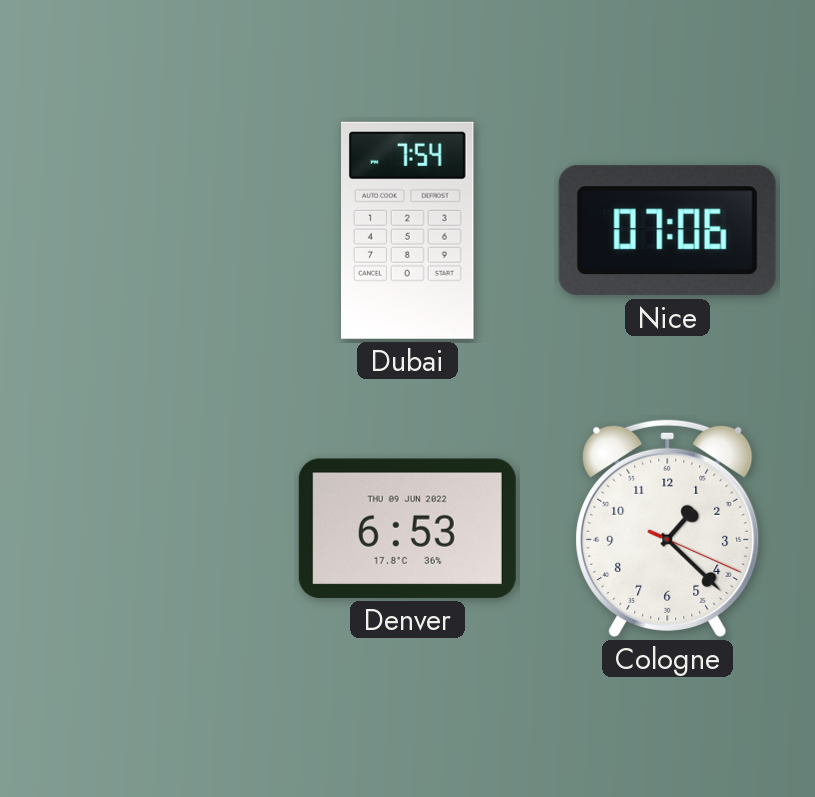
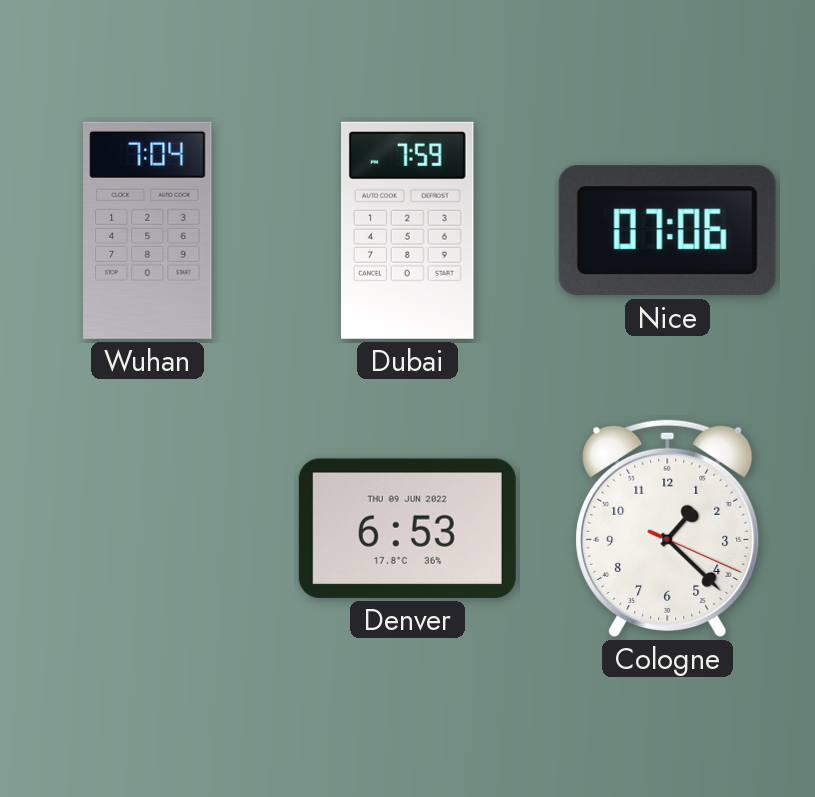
Wuhan: none -> 7:04
Dubai: 7:54 -> 7:59
